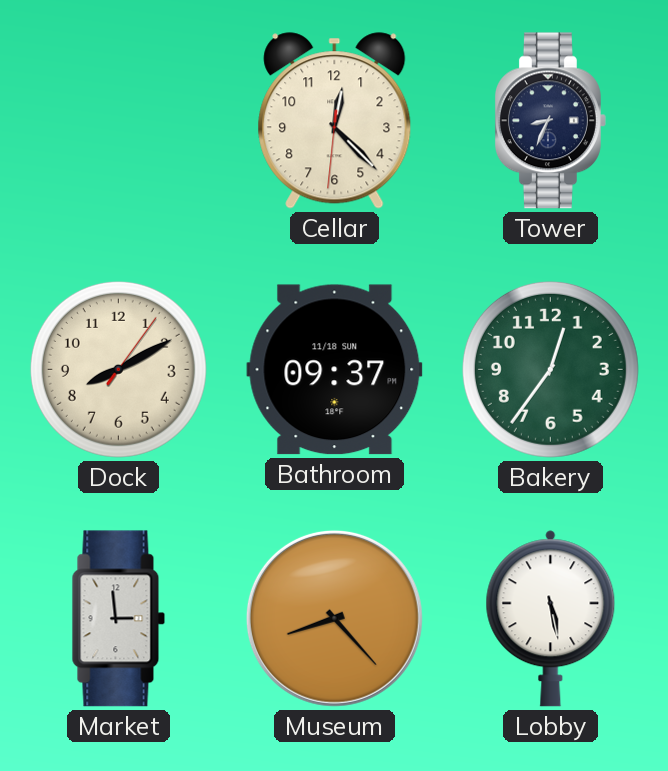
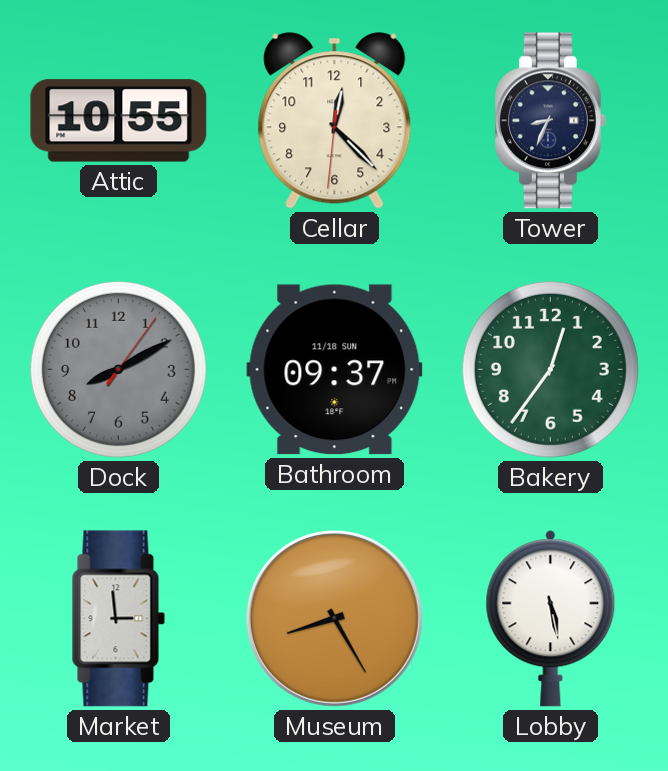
Attic: none -> 10:55
Dock dial: cream -> grey
Museum: 8:23 -> 8:25
